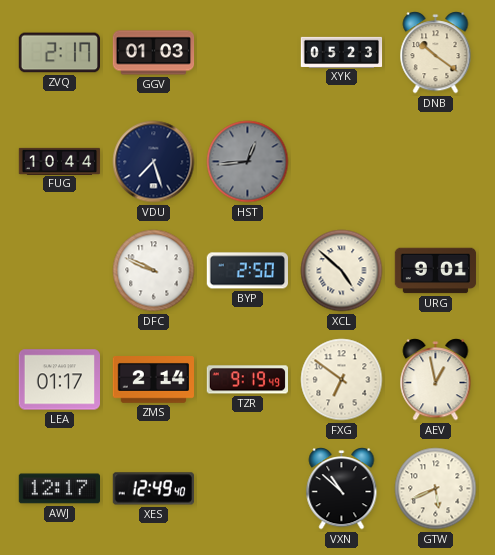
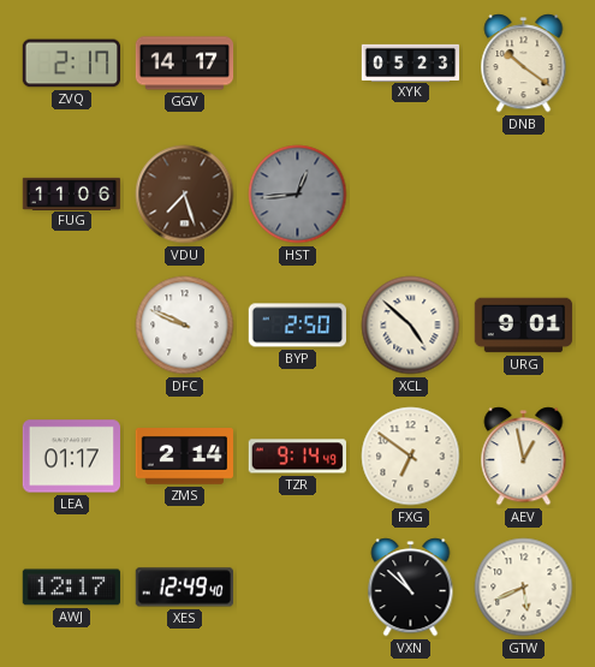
GGV: 01:03 -> 14:17
FUG: 10:44 -> 11:06
VDU dial: navy -> brown
TZR: 9:19 -> 9:14
